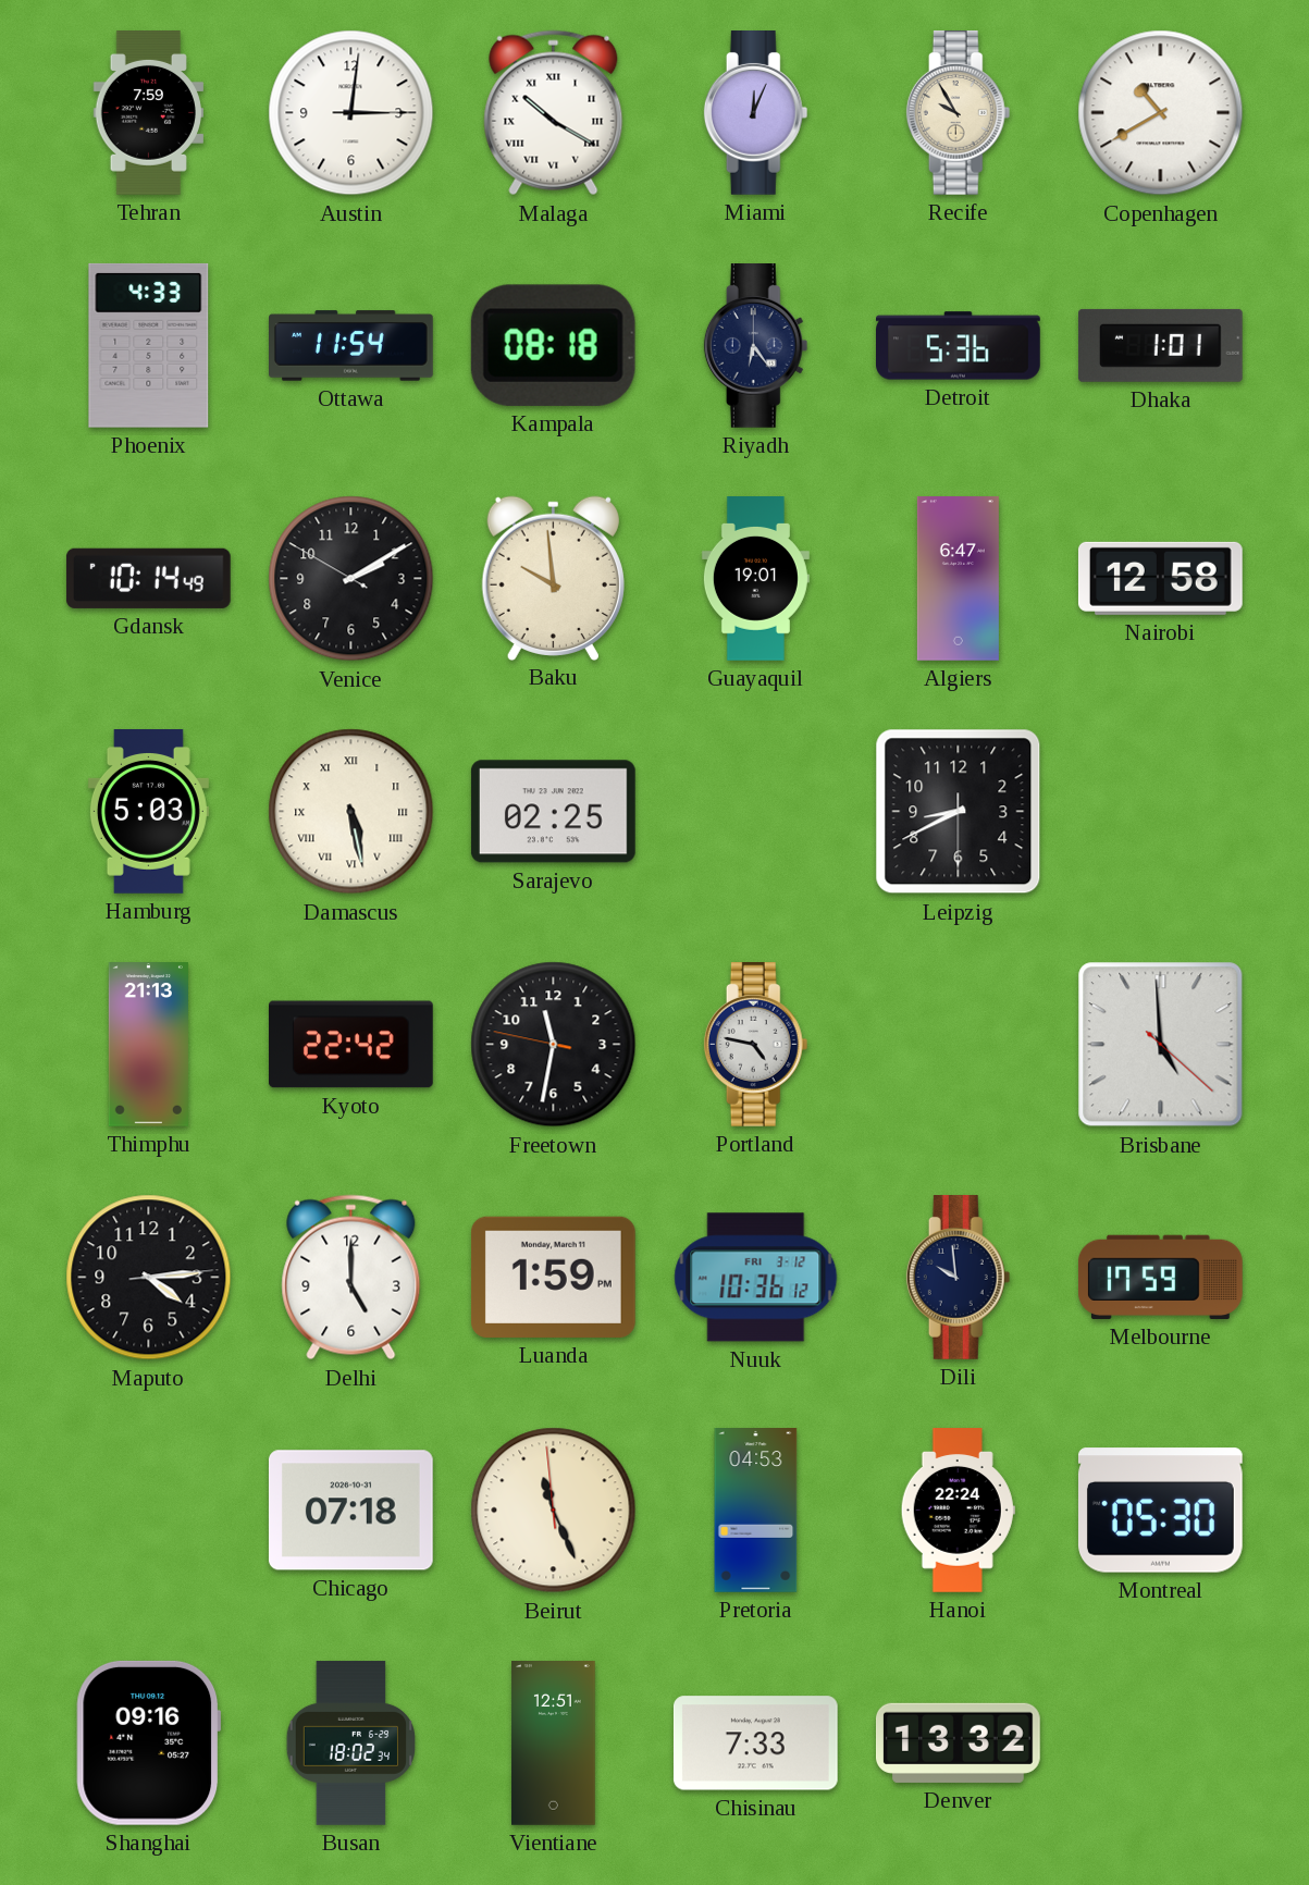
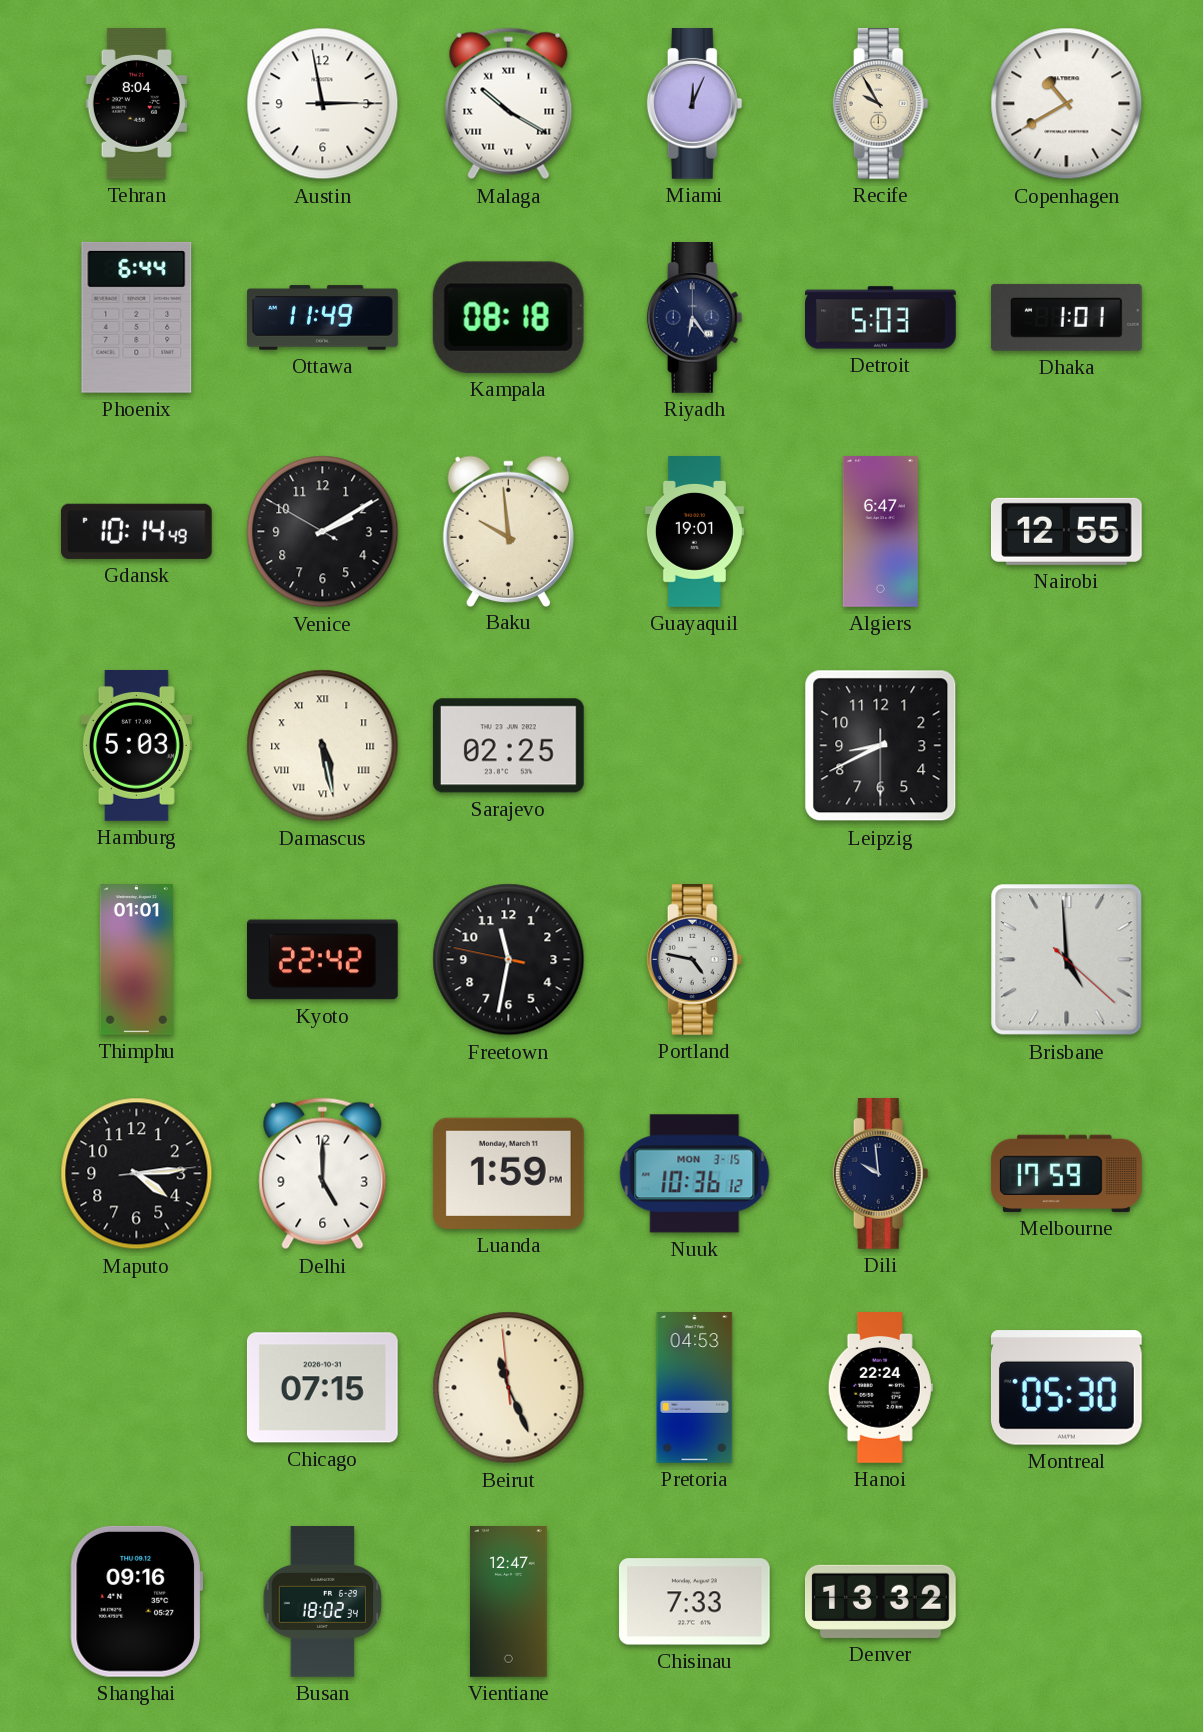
Tehran: 7:59 -> 8:04
Austin: 3:01 -> 2:58
Phoenix: 4:33 -> 6:44
Ottawa: 11:54 -> 11:49
Detroit: 5:36 -> 5:03
Nairobi: 12:58 -> 12:55
Thimphu: 21:13 -> 01:01
Nuuk date: FRI 3-12 -> MON 3-15
Chicago: 07:18 -> 07:15
Vientiane: 12:51 -> 12:47
